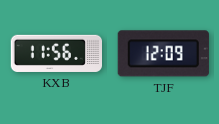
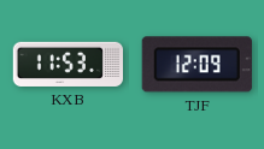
KXB: 11:56 -> 11:53
